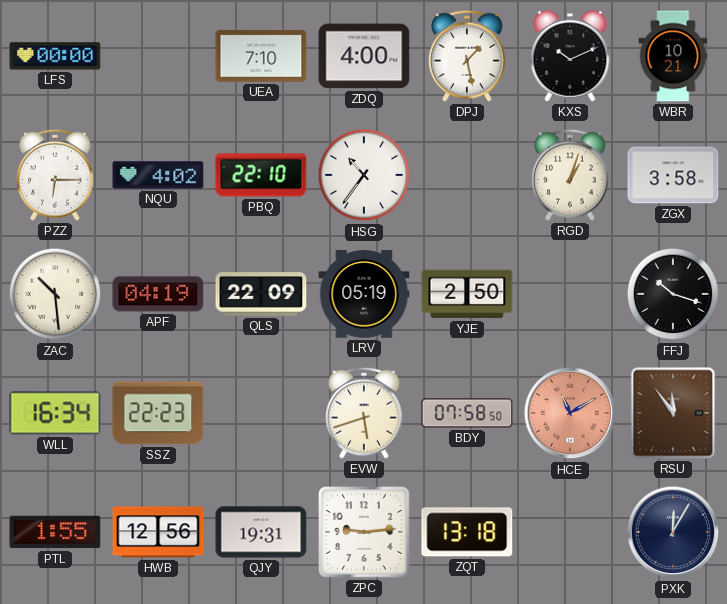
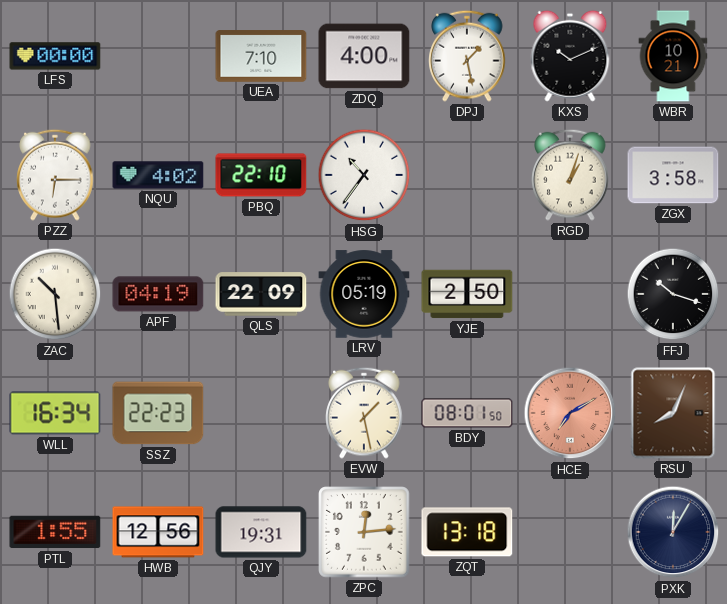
EVW: 5:42 -> 1:28
BDY: 07:58 -> 08:01
HCE: 11:10 -> 7:10
RSU: 11:54 -> 8:04
ZPC: 9:14 -> 12:14
